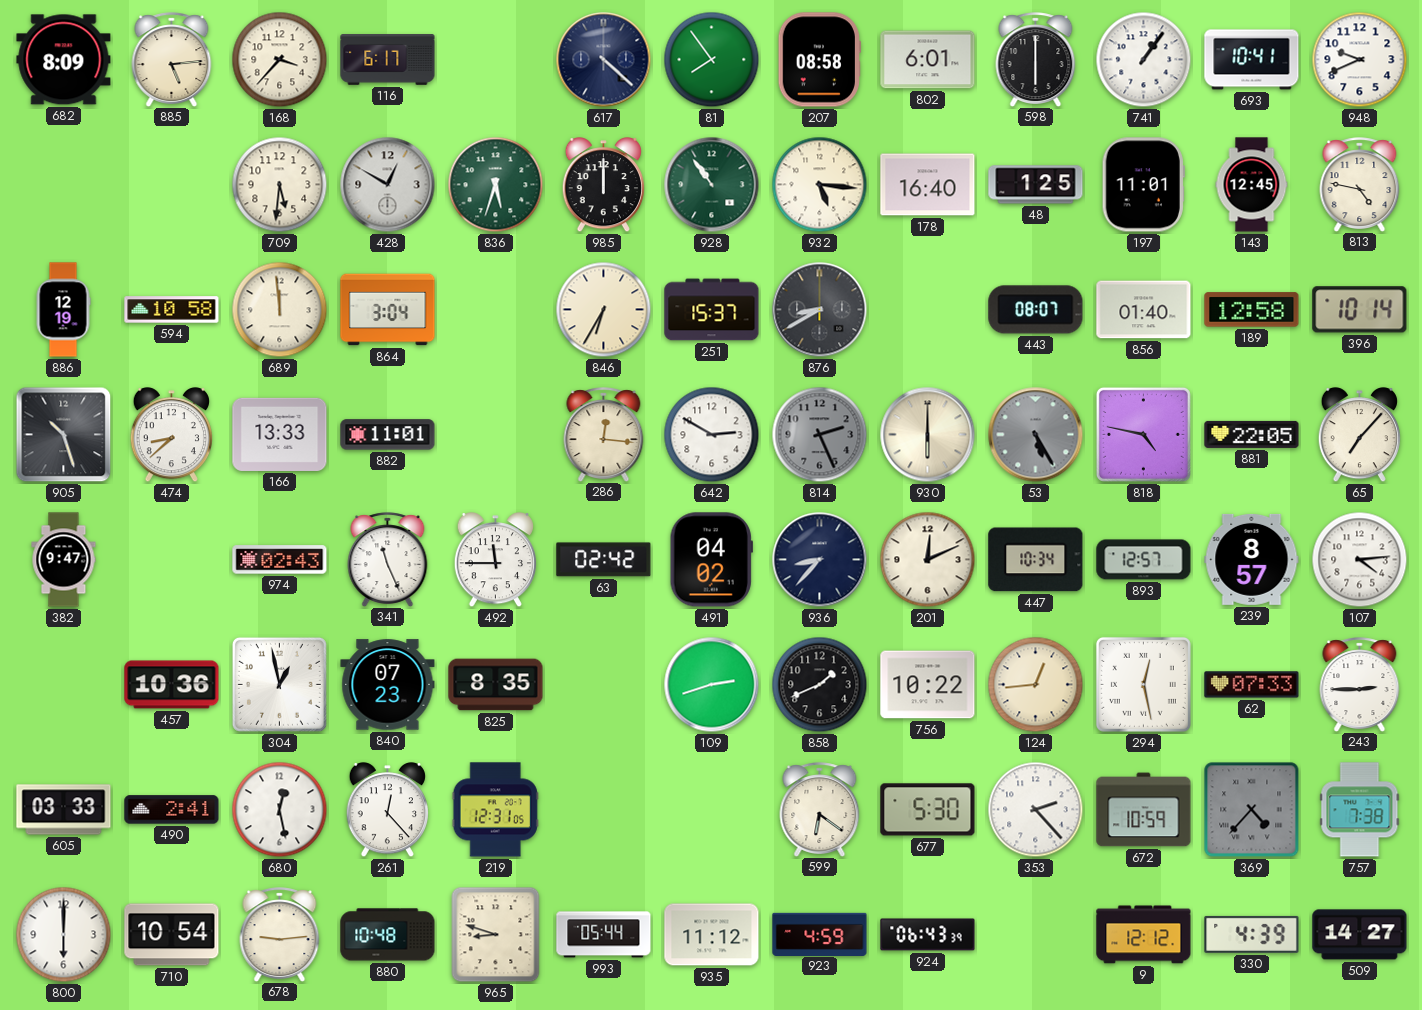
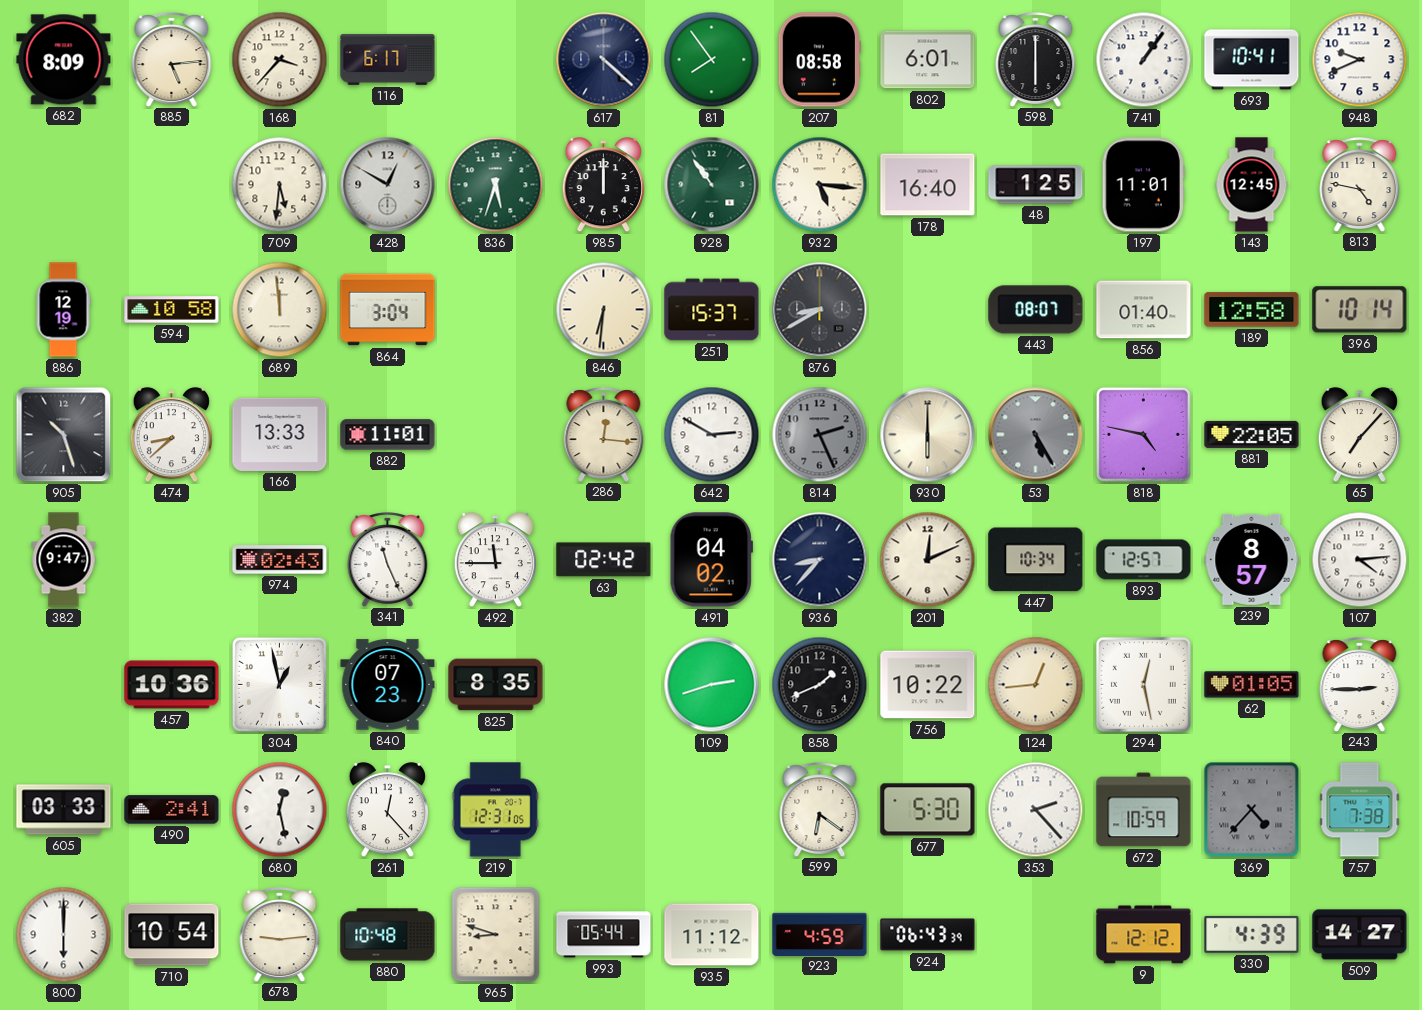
846: 6:35 -> 6:31
62: 07:33 -> 01:05
